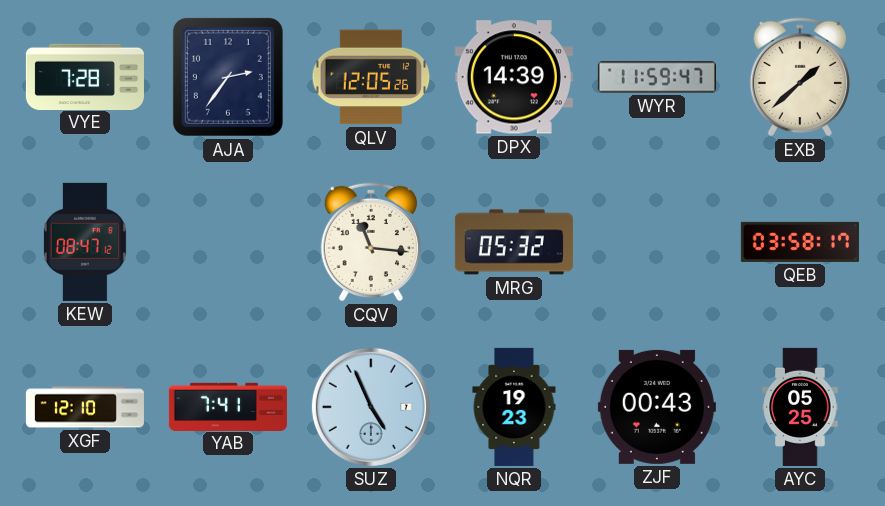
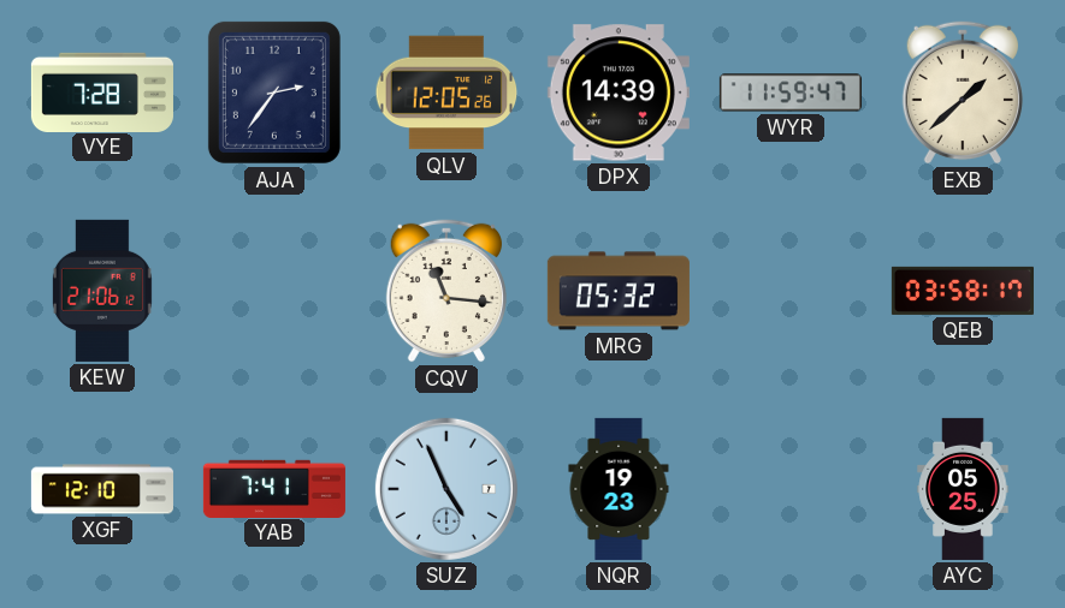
KEW: 08:47 -> 21:06
ZJF: 00:43 -> none
